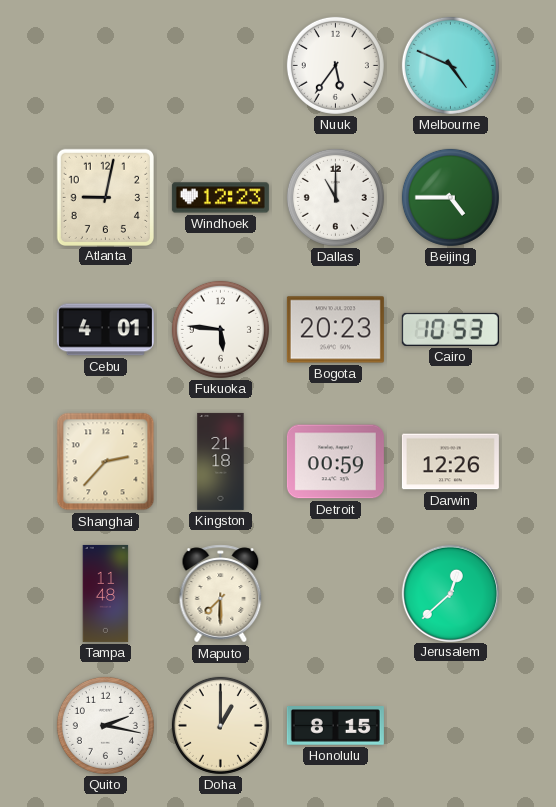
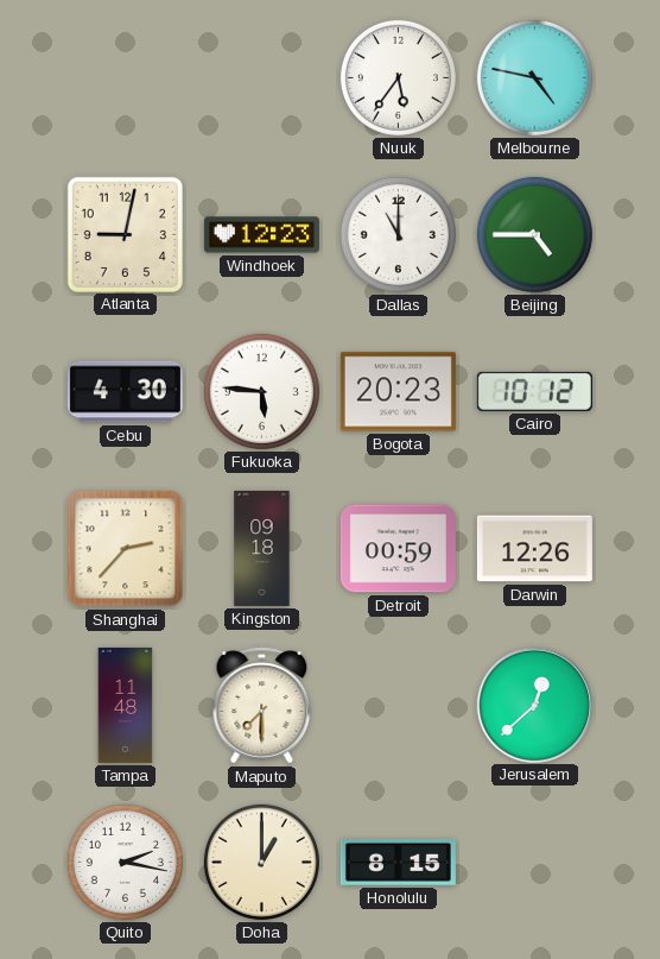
Melbourne: 4:49 -> 4:47
Cebu: 4:01 -> 4:30
Cairo: 10:53 -> 10:12
Kingston: 21:18 -> 09:18
